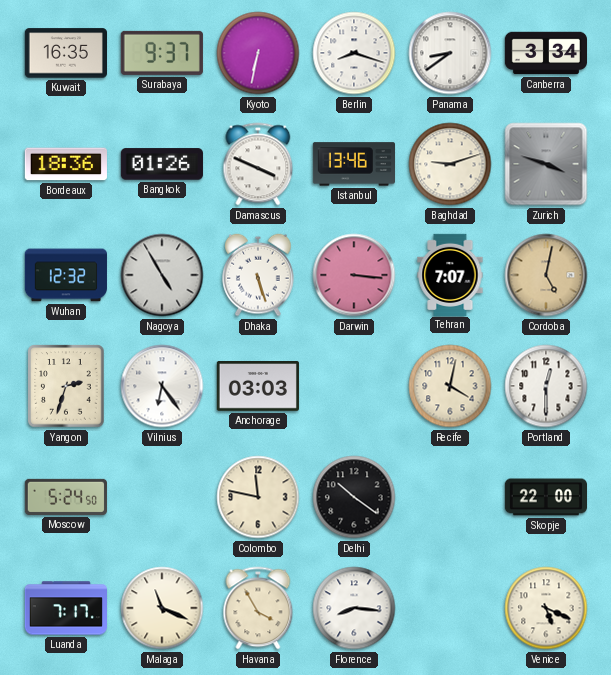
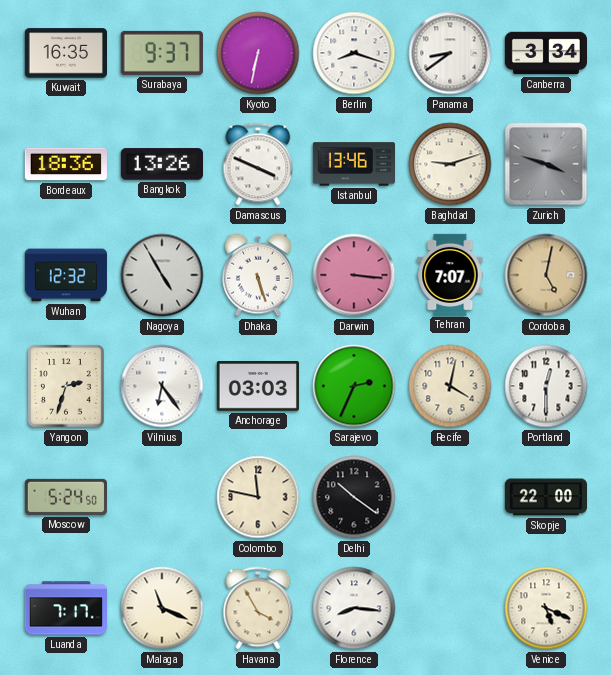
Bangkok: 01:26 -> 13:26
Sarajevo: none -> 2:34
